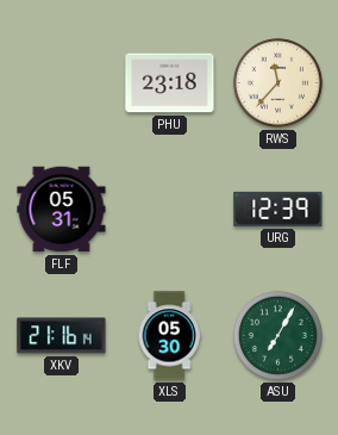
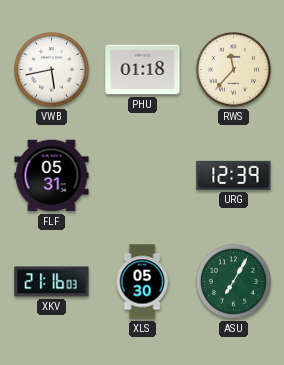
VWB: none -> 5:43
PHU: 23:18 -> 01:18
XKV: 21:16:14 -> 21:16:03
